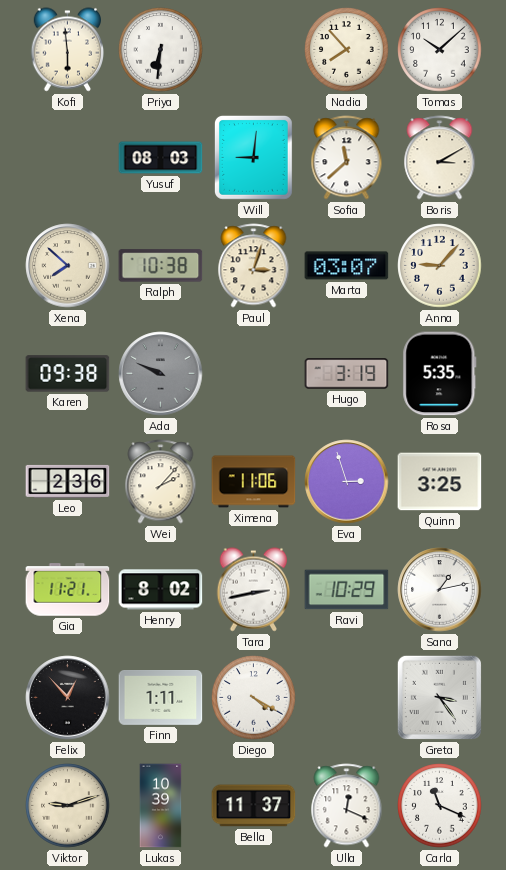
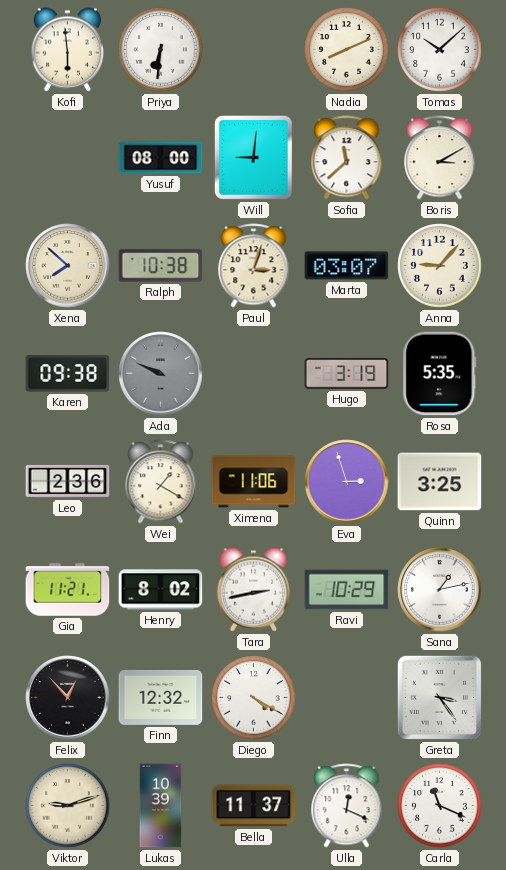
Nadia: 7:53 -> 8:11
Yusuf: 08:03 -> 08:00
Wei: 2:07 -> 1:20
Finn: 1:11 -> 12:32
